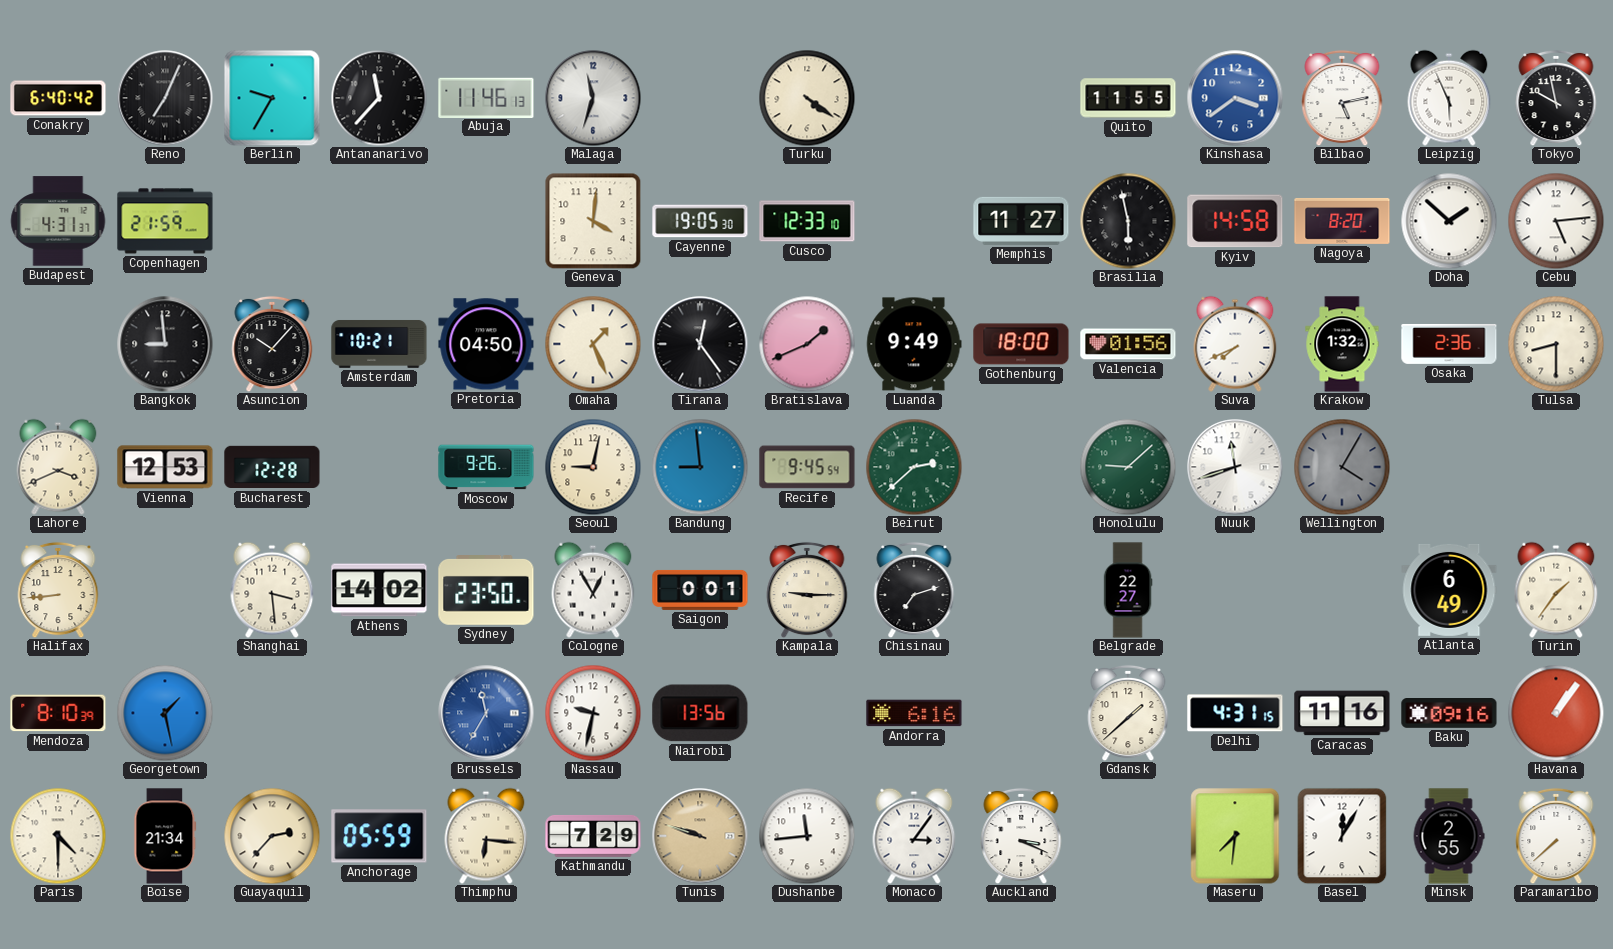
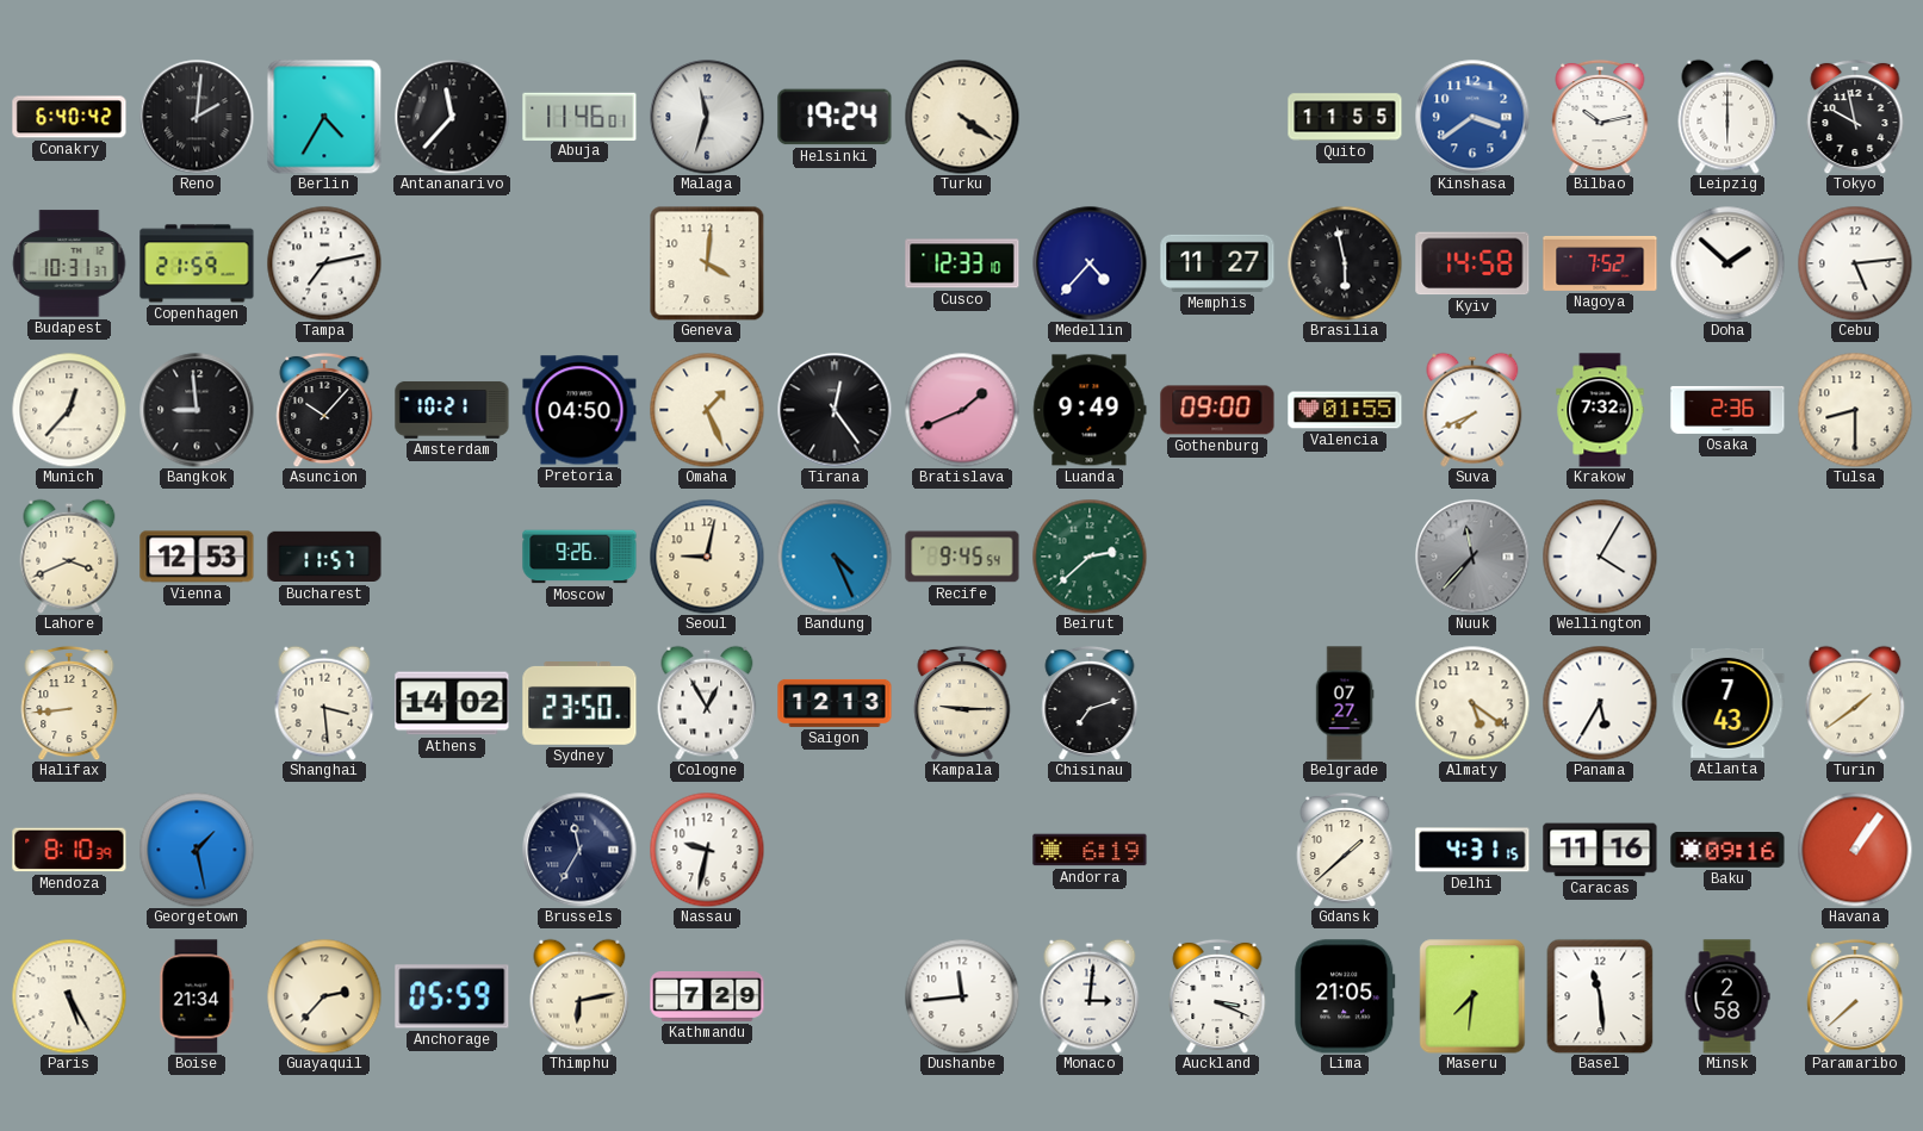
Reno: 7:04 -> 2:01
Berlin: 9:35 -> 4:35
Abuja: 11:46:13 -> 11:46:01
Helsinki: none -> 19:24
Bilbao: 5:13 -> 10:13
Leipzig: 5:56 -> 6:00
Budapest: 4:31 -> 10:31
Tampa: none -> 7:13
Cayenne: 19:05 -> none
Medellin: none -> 4:37
Nagoya: 8:20 -> 7:52
Munich: none -> 12:37
Gothenburg: 18:00 -> 09:00
Valencia: 01:56 -> 01:55
Krakow: 1:32 -> 7:32
Bucharest: 12:28 -> 11:57
Bandung: 8:59 -> 4:26
Honolulu: 9:08 -> none
Nuuk: 11:42 -> 11:37
Nuuk dial: white -> grey
Wellington dial: grey -> white
Saigon: 0:01 -> 12:13
Belgrade: 22:27 -> 07:27
Almaty: none -> 5:21
Panama: none -> 5:35
Atlanta: 6:49 -> 7:43
Turin: 1:36 -> 1:39
Brussels dial: blue -> navy
Nairobi: 13:56 -> none
Andorra: 6:16 -> 6:19
Paris: 4:30 -> 5:25
Thimphu: 6:16 -> 6:13
Tunis: 9:48 -> none
Monaco: 3:06 -> 3:01
Lima: none -> 21:05
Basel: 12:05 -> 11:29
Minsk: 2:55 -> 2:58
